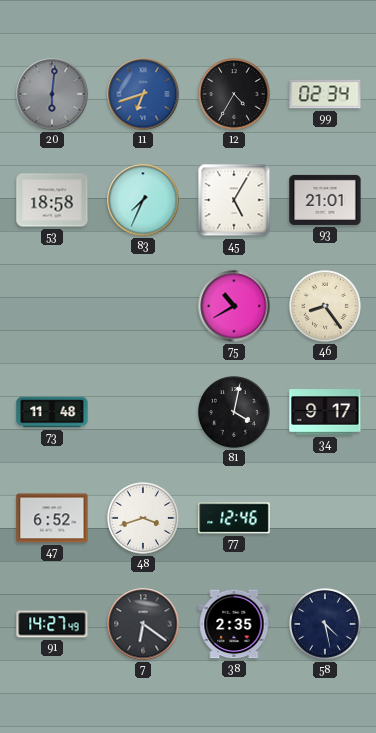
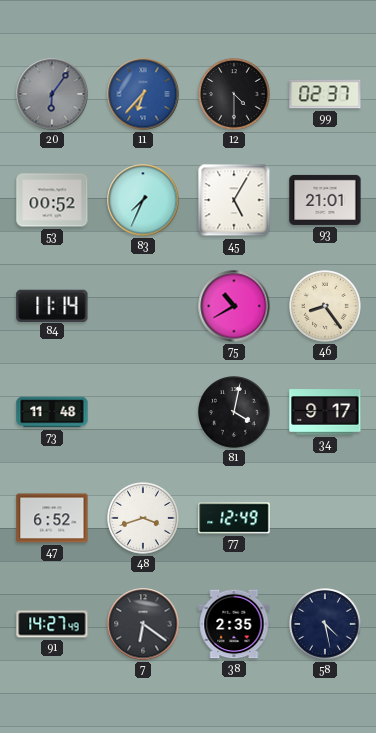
20: 6:01 -> 6:06
11: 6:42 -> 6:37
12: 4:35 -> 4:30
99: 02:34 -> 02:37
53: 18:58 -> 00:52
84: none -> 11:14
77: 12:46 -> 12:49
